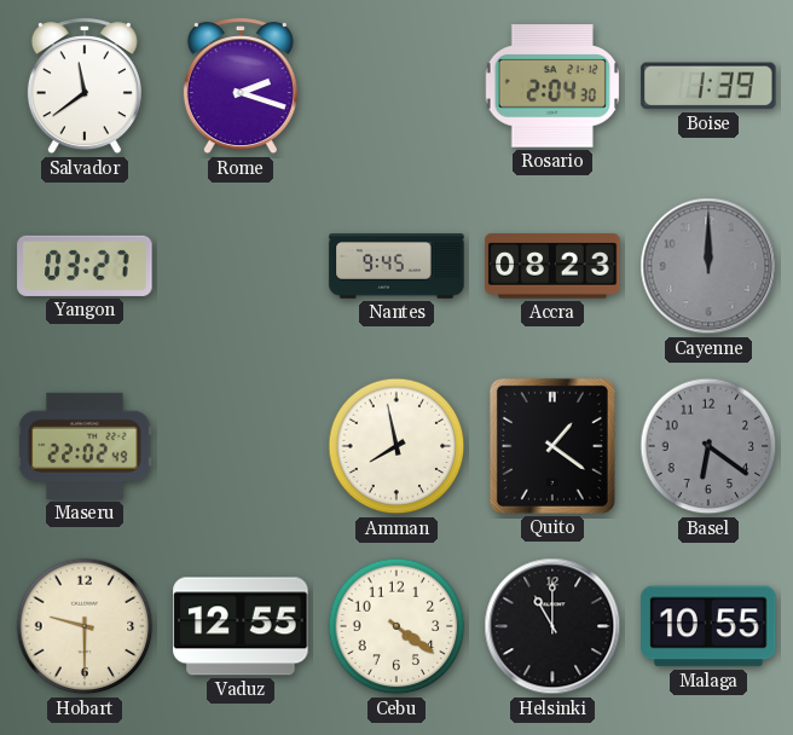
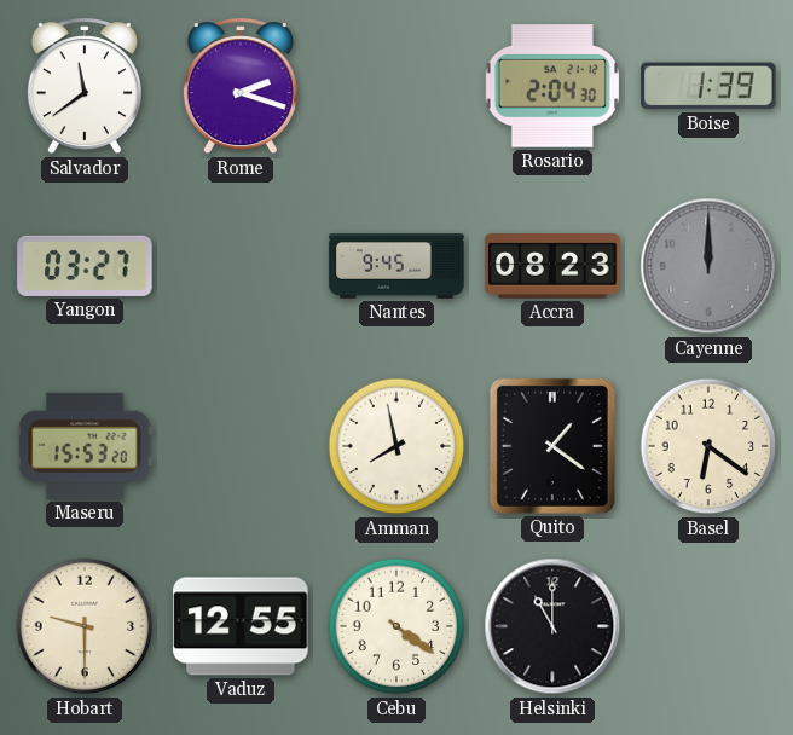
Maseru: 22:02 -> 15:53
Basel dial: grey -> cream
Malaga: 10:55 -> none
